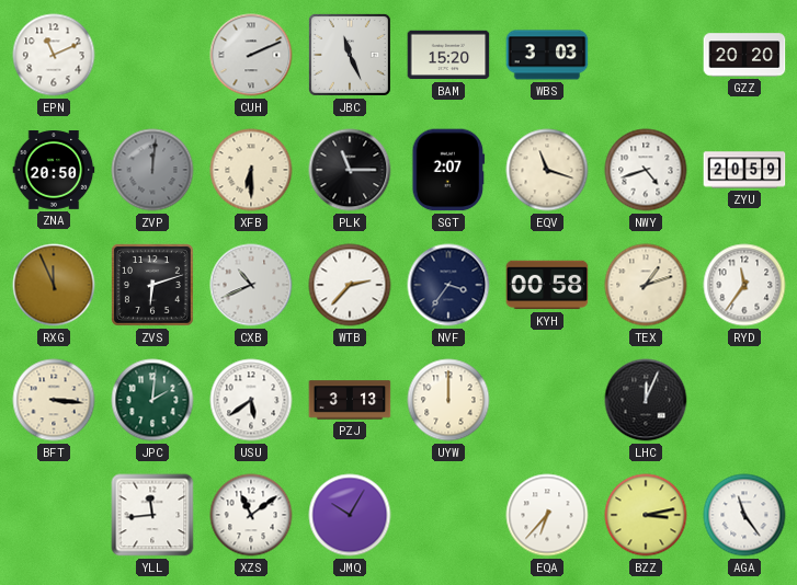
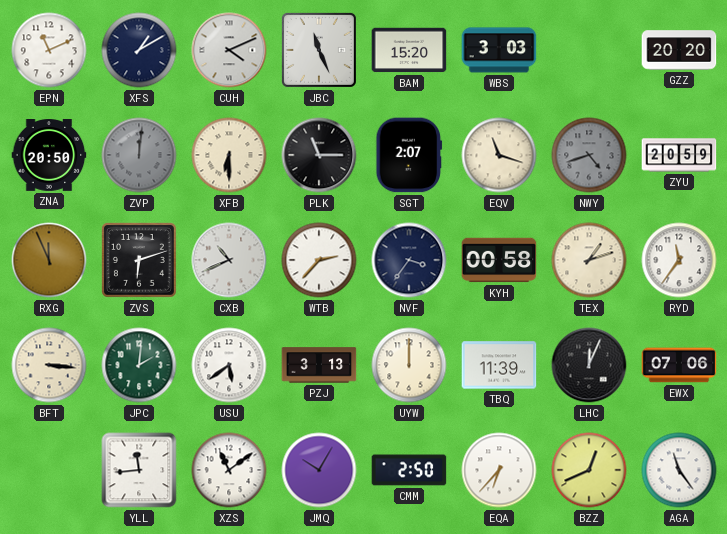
XFS: none -> 1:10
CUH: 2:11 -> 4:11
NWY dial: white -> grey
TBQ: none -> 11:39
EWX: none -> 07:06
CMM: none -> 2:50
BZZ: 3:13 -> 12:41
